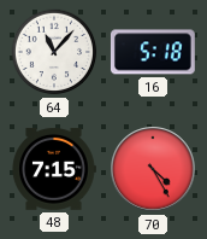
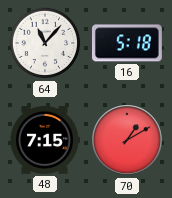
70: 4:25 -> 1:10
